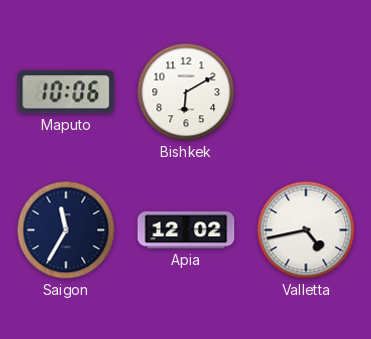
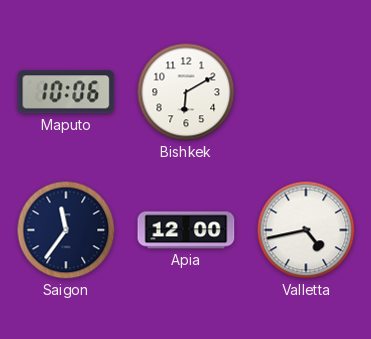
Saigon: 11:35 -> 11:36
Apia: 12:02 -> 12:00
